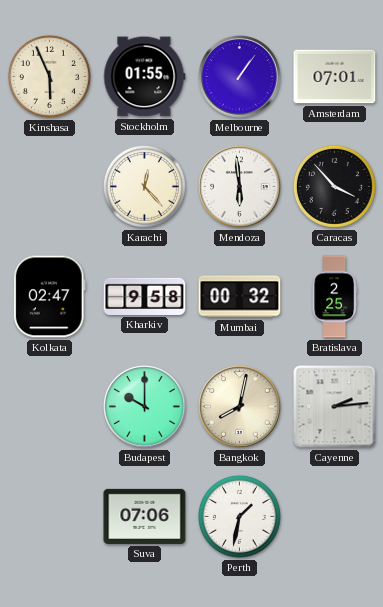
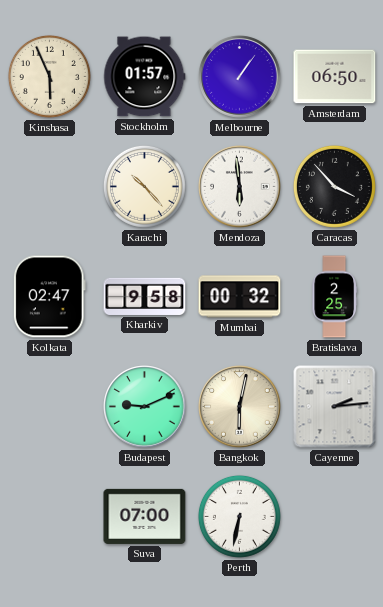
Stockholm: 01:55 -> 01:57
Amsterdam: 07:01 -> 06:50
Karachi: 12:23 -> 10:23
Budapest: 10:00 -> 9:11
Bangkok: 8:02 -> 6:02
Suva: 07:06 -> 07:00
Perth: 1:32 -> 6:32
